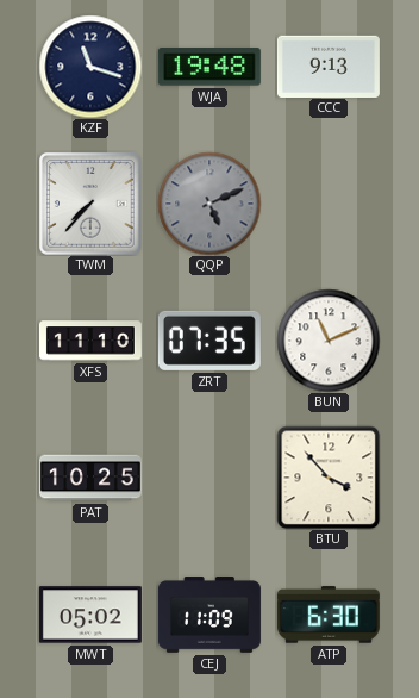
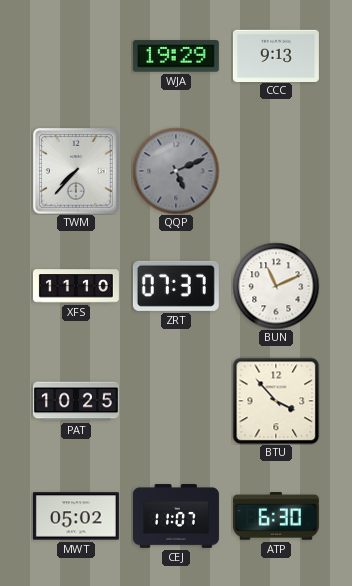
KZF: 11:18 -> none
WJA: 19:48 -> 19:29
ZRT: 07:35 -> 07:37
CEJ: 11:09 -> 11:07
